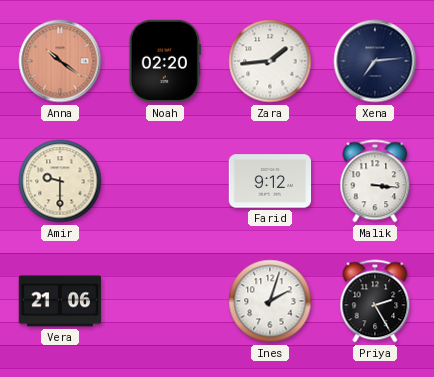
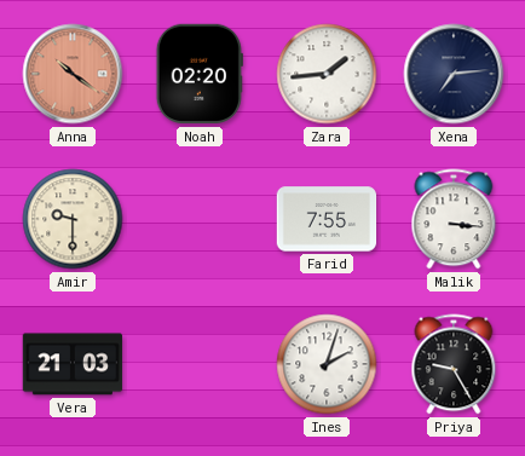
Farid: 9:12 -> 7:55
Vera: 21:06 -> 21:03
Priya: 2:25 -> 9:25
